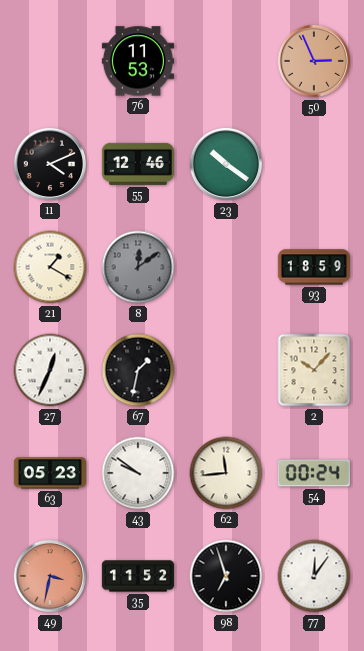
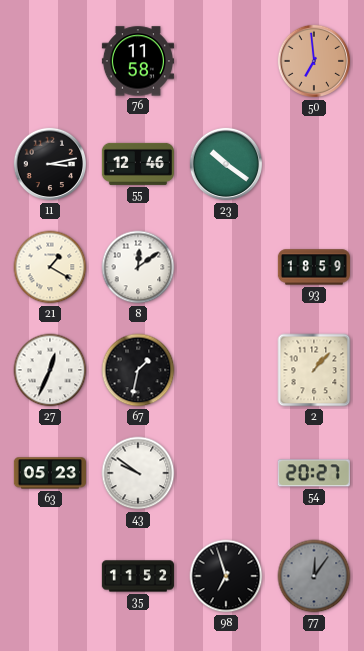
76: 11:53 -> 11:58
50: 2:56 -> 6:59
11: 4:11 -> 3:13
8 dial: grey -> white
2: 10:07 -> 1:07
62: 11:44 -> none
54: 00:24 -> 20:27
49: 3:32 -> none
77 dial: white -> grey
